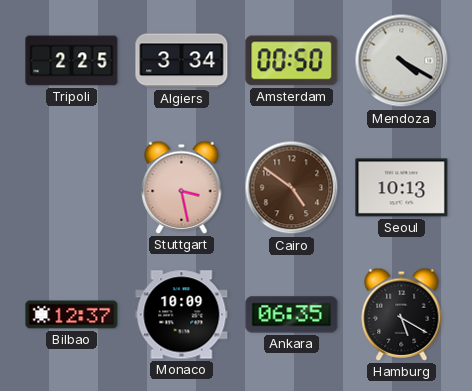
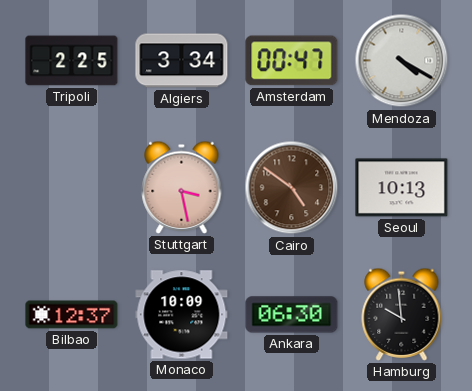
Amsterdam: 00:50 -> 00:47
Ankara: 06:35 -> 06:30
Hamburg: 5:20 -> 9:59
